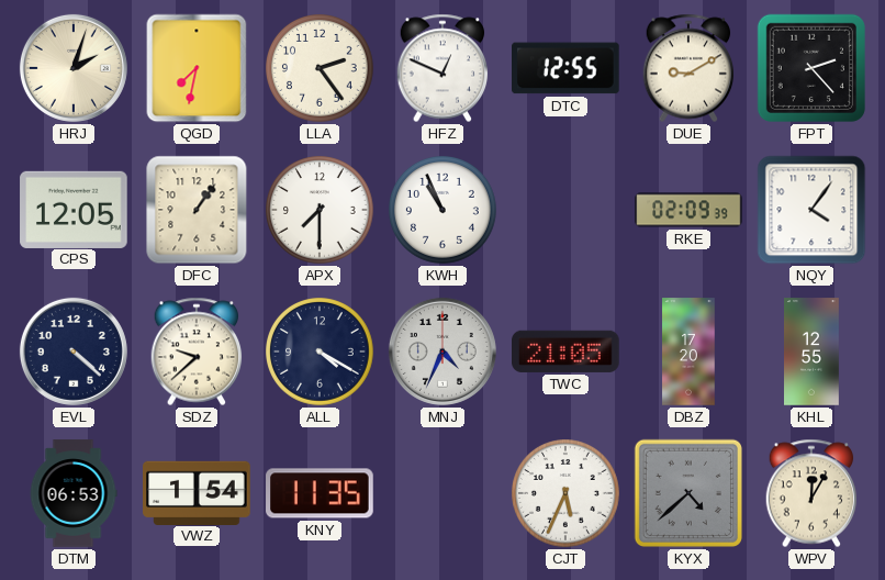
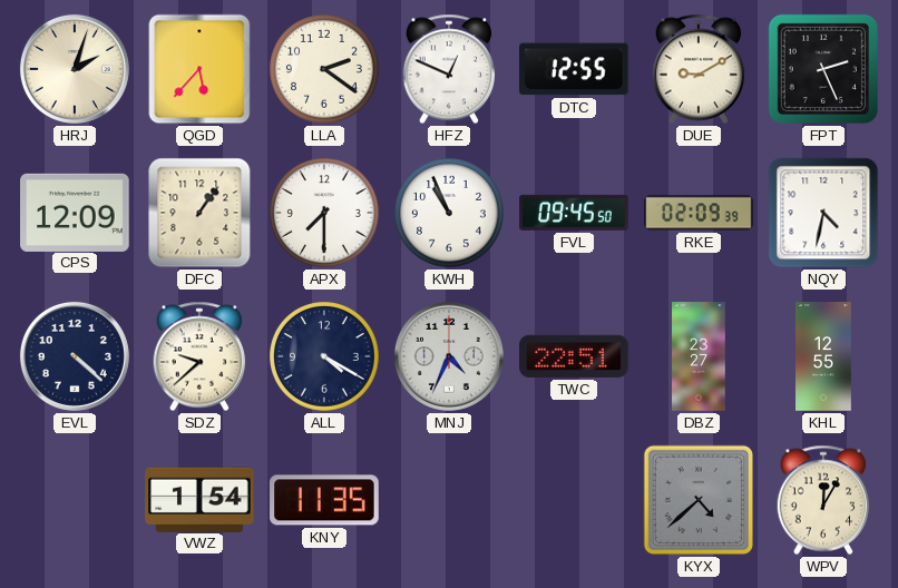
QGD: 7:32 -> 5:37
LLA: 2:24 -> 2:21
FPT: 2:23 -> 2:26
CPS: 12:05 -> 12:09
FVL: none -> 09:45
NQY: 4:06 -> 4:32
TWC: 21:05 -> 22:51
DBZ: 17:20 -> 23:27
DTM: 06:53 -> none
CJT: 5:34 -> none
